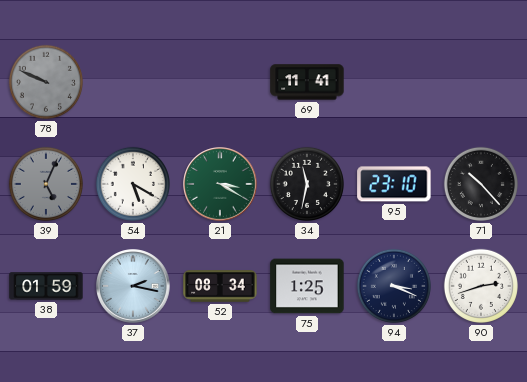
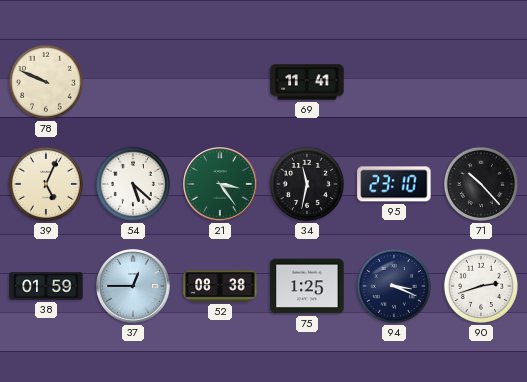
78 dial: grey -> cream
39 dial: grey -> cream
54: 5:20 -> 5:22
21: 3:20 -> 3:24
37: 2:17 -> 12:45
52: 08:34 -> 08:38
